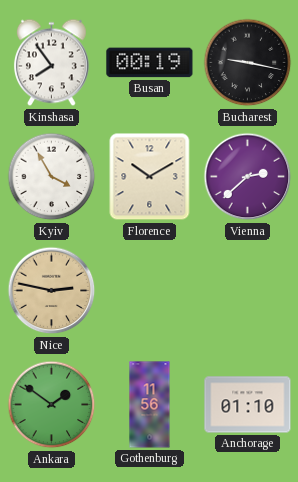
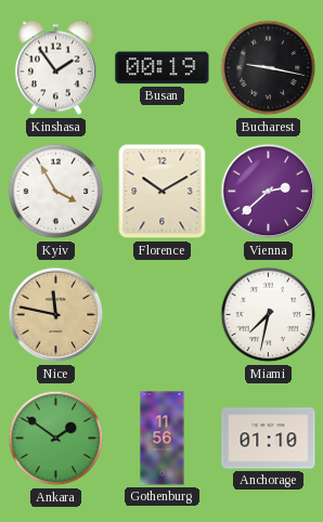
Kinshasa: 7:54 -> 1:54
Nice: 2:47 -> 11:47
Miami: none -> 7:32
